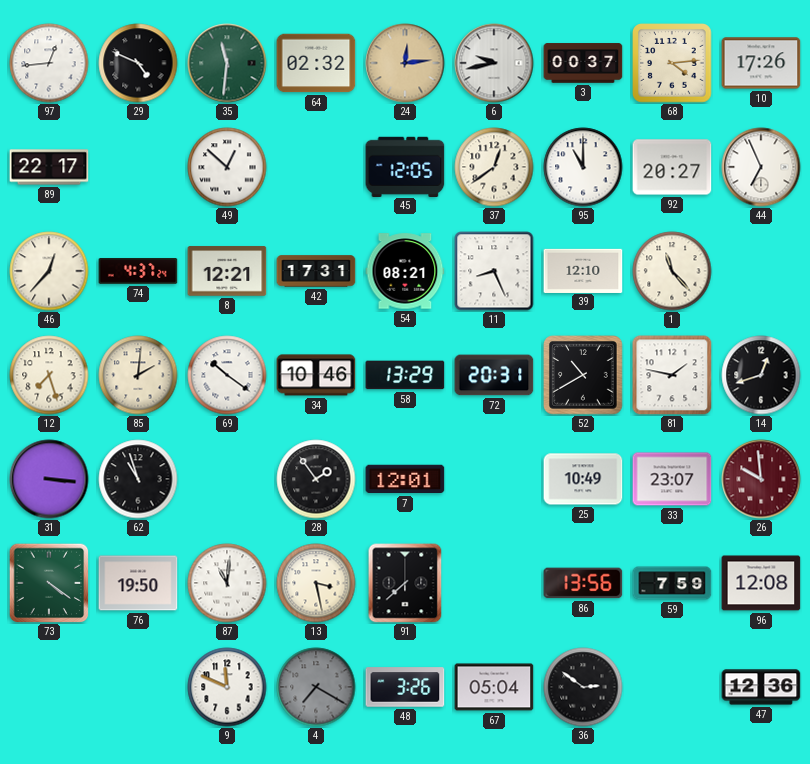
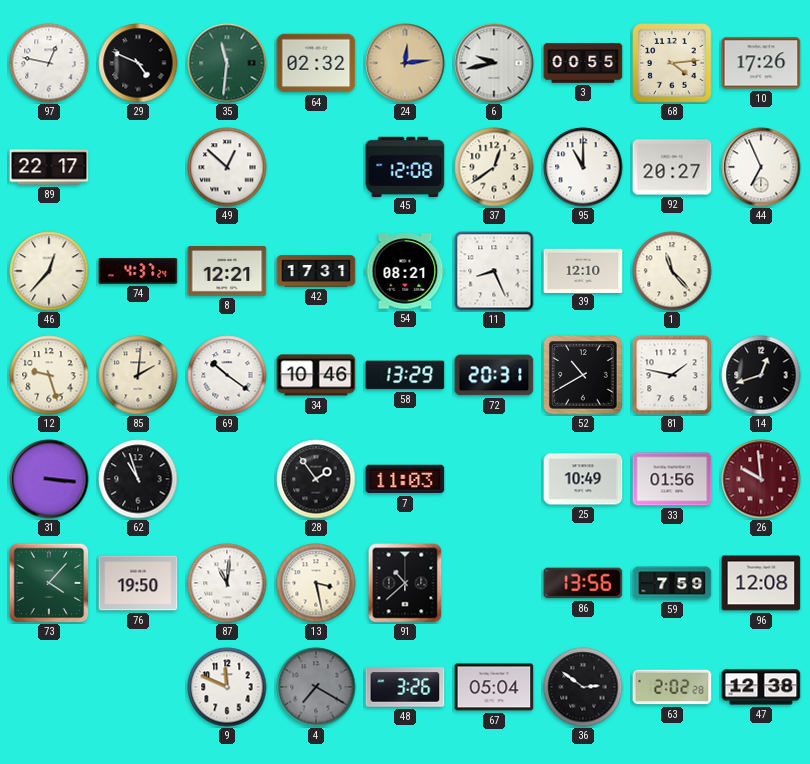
97: 12:44 -> 12:47
3: 00:37 -> 00:55
45: 12:05 -> 12:08
12: 7:27 -> 9:27
7: 12:01 -> 11:03
33: 23:07 -> 01:56
73: 4:21 -> 4:07
91: 7:38 -> 10:38
63: none -> 2:02
47: 12:36 -> 12:38
